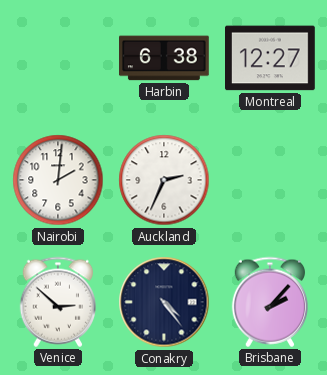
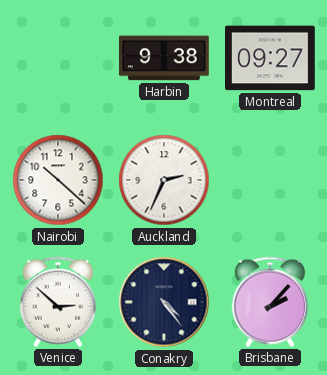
Harbin: 6:38 -> 9:38
Montreal: 12:27 -> 09:27
Nairobi: 2:01 -> 10:22
